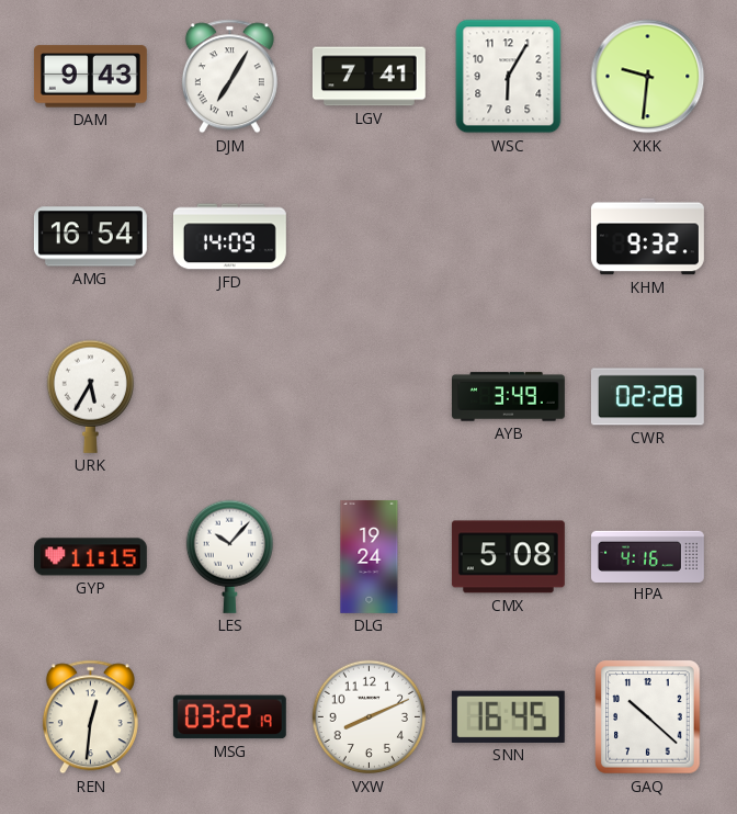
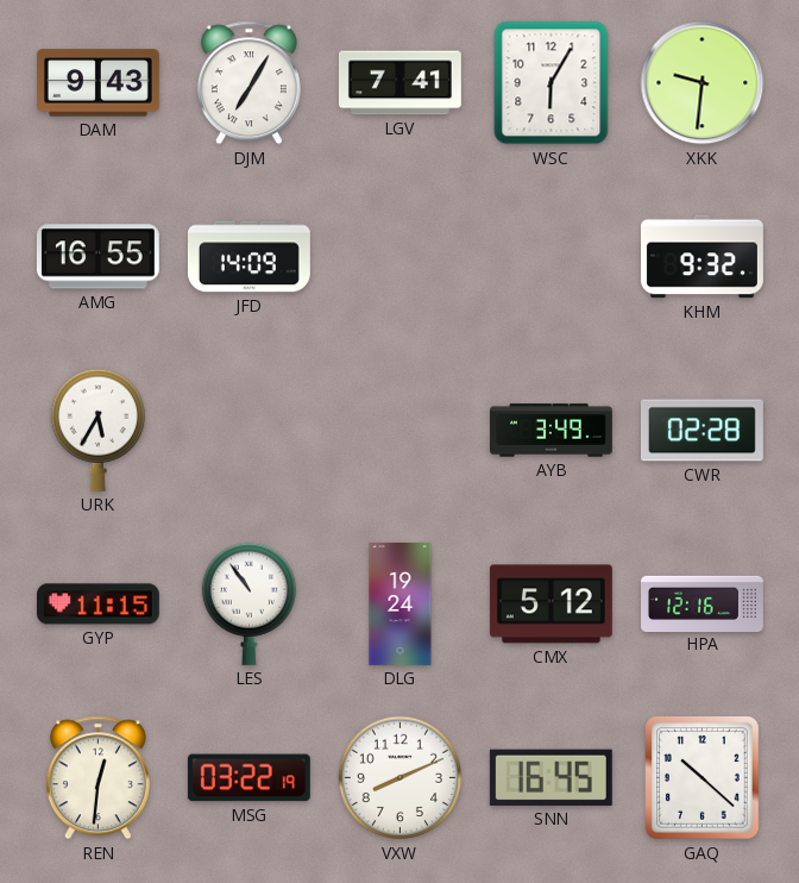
AMG: 16:54 -> 16:55
LES: 10:07 -> 10:54
CMX: 5:08 -> 5:12
HPA: 4:16 -> 12:16
